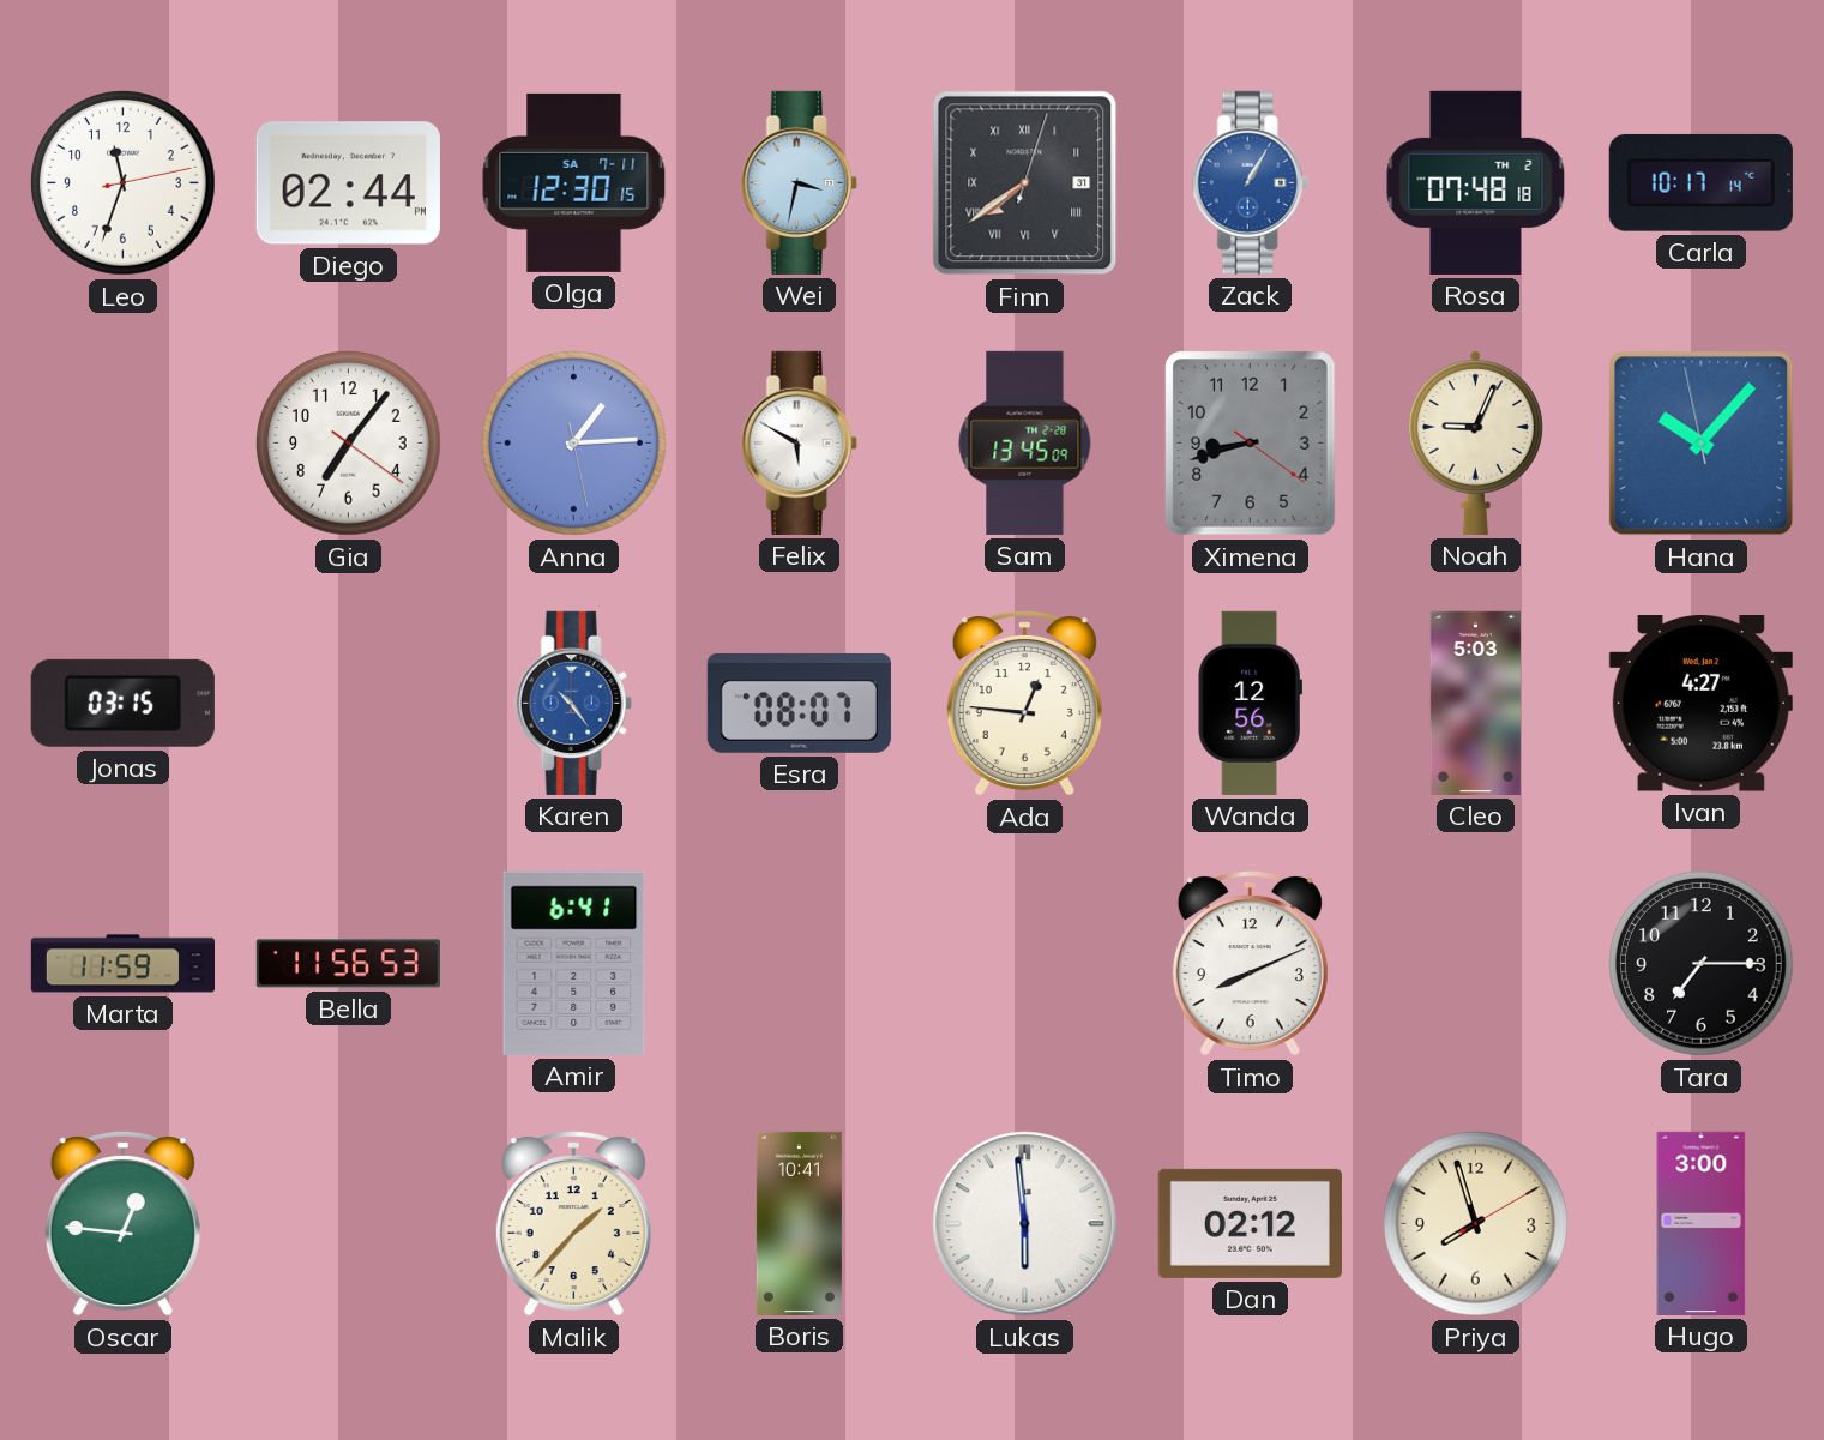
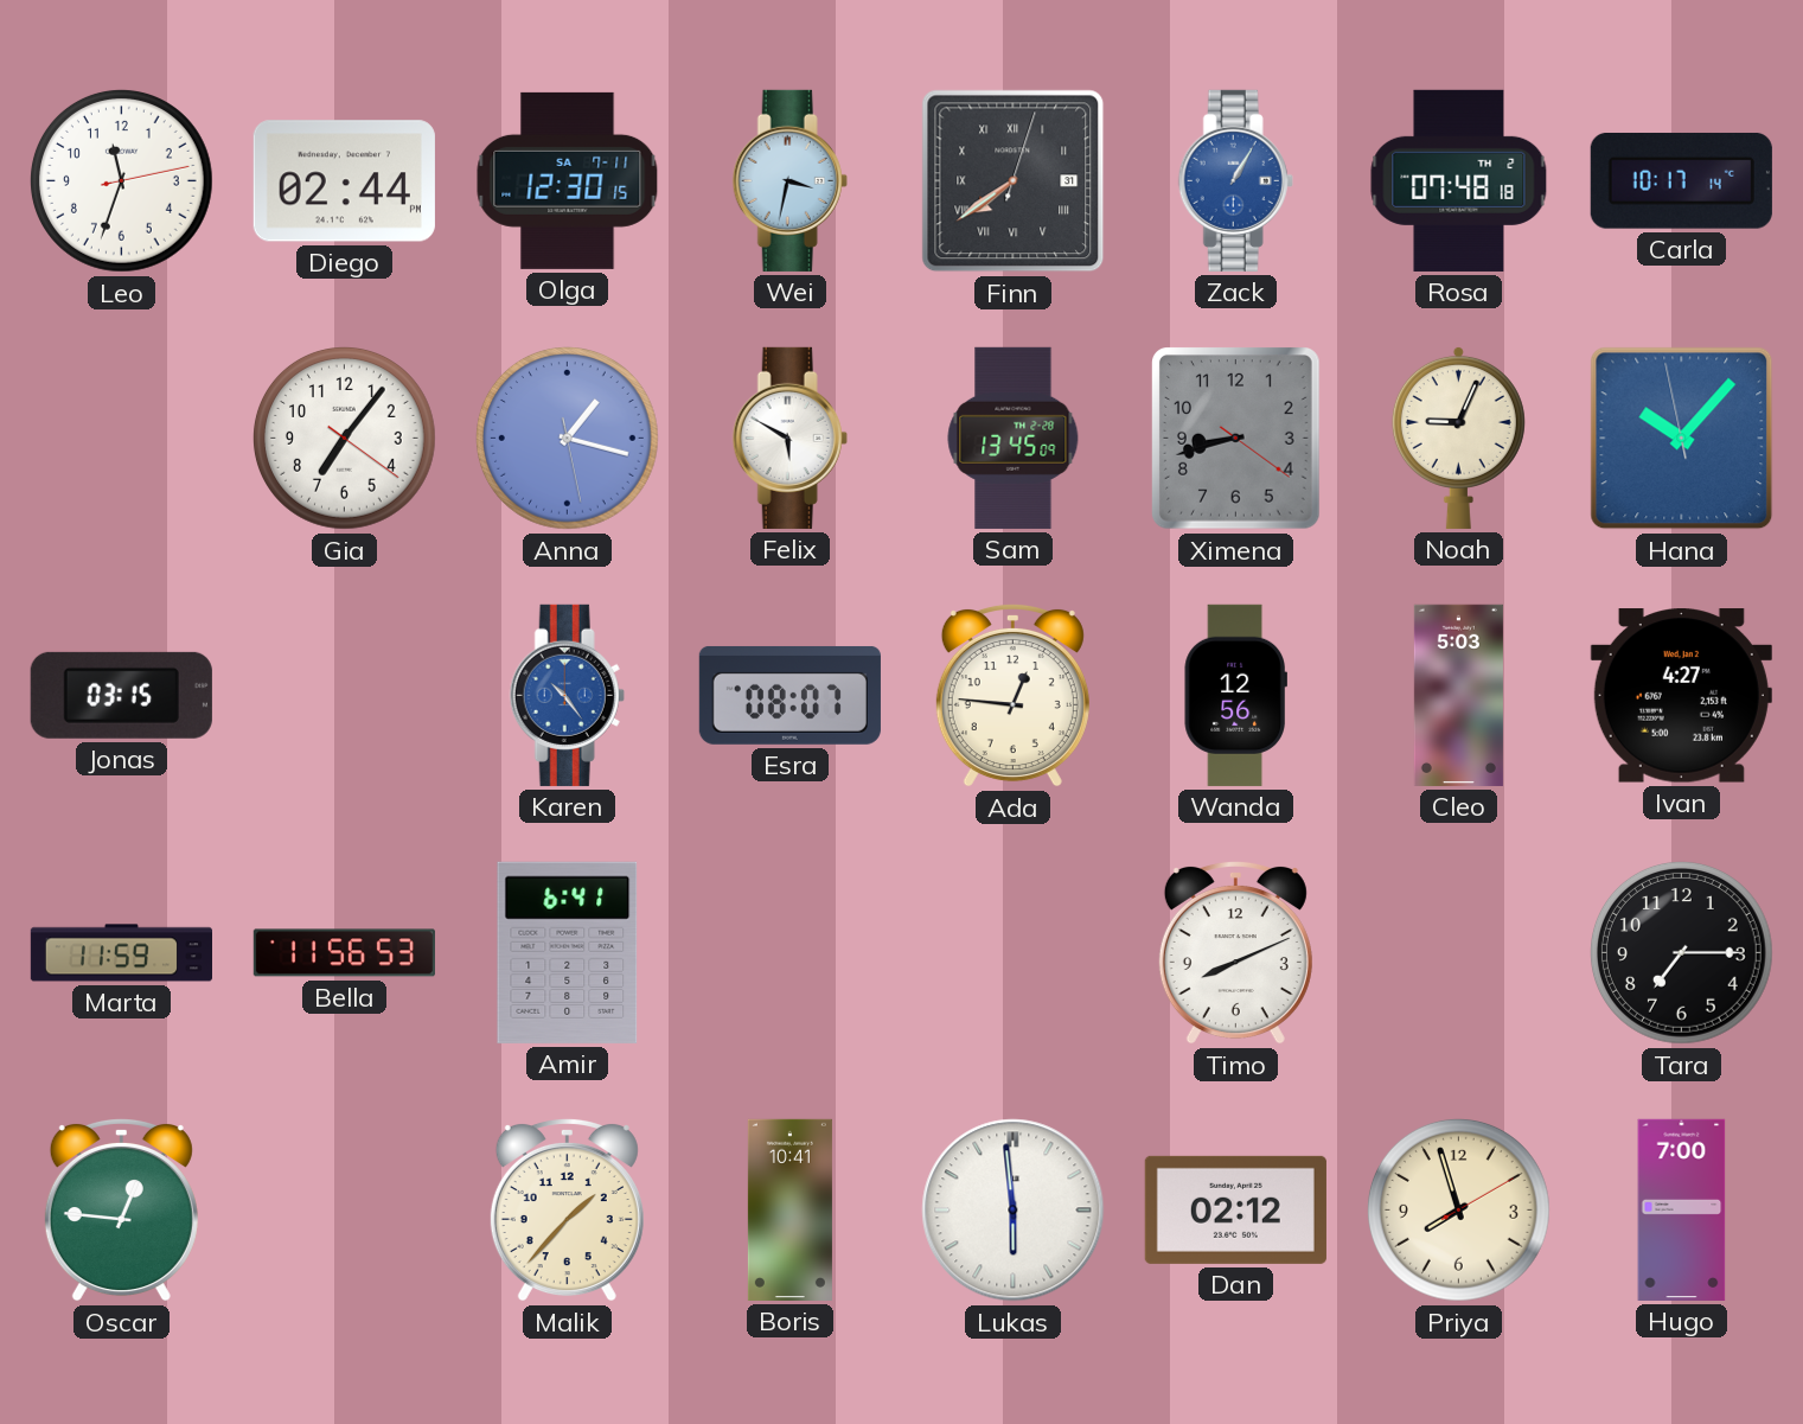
Anna: 1:14 -> 1:17
Hugo: 3:00 -> 7:00
